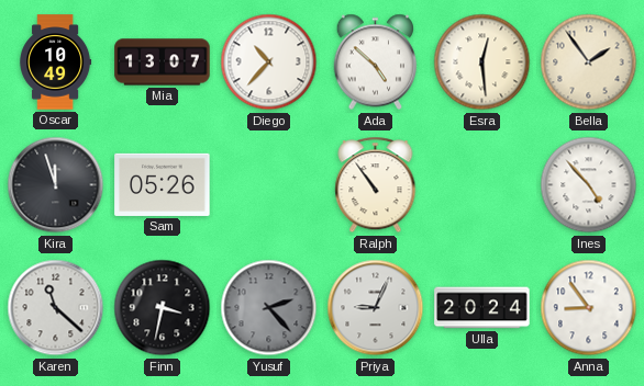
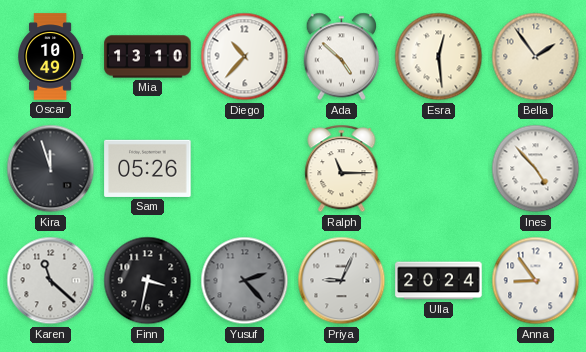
Mia: 13:07 -> 13:10
Ralph: 10:54 -> 11:15
